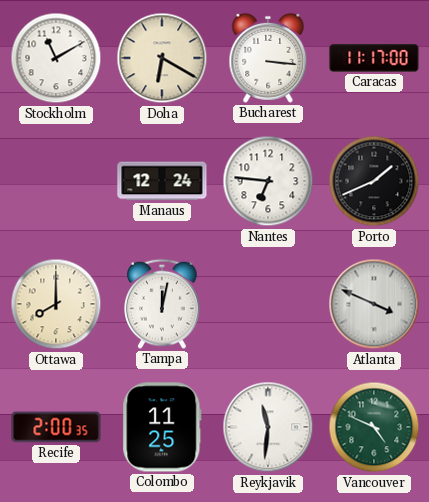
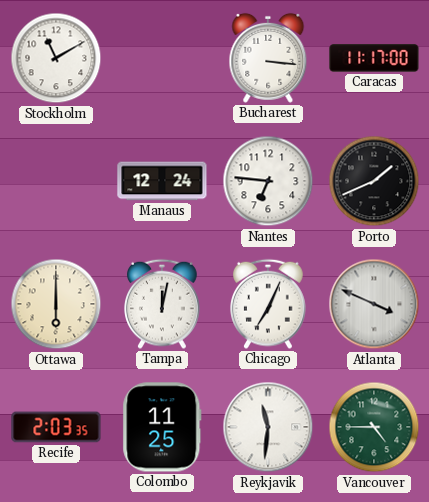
Doha: 6:20 -> none
Ottawa: 8:00 -> 6:00
Chicago: none -> 7:04
Recife: 2:00 -> 2:03
Vancouver: 4:49 -> 4:45
